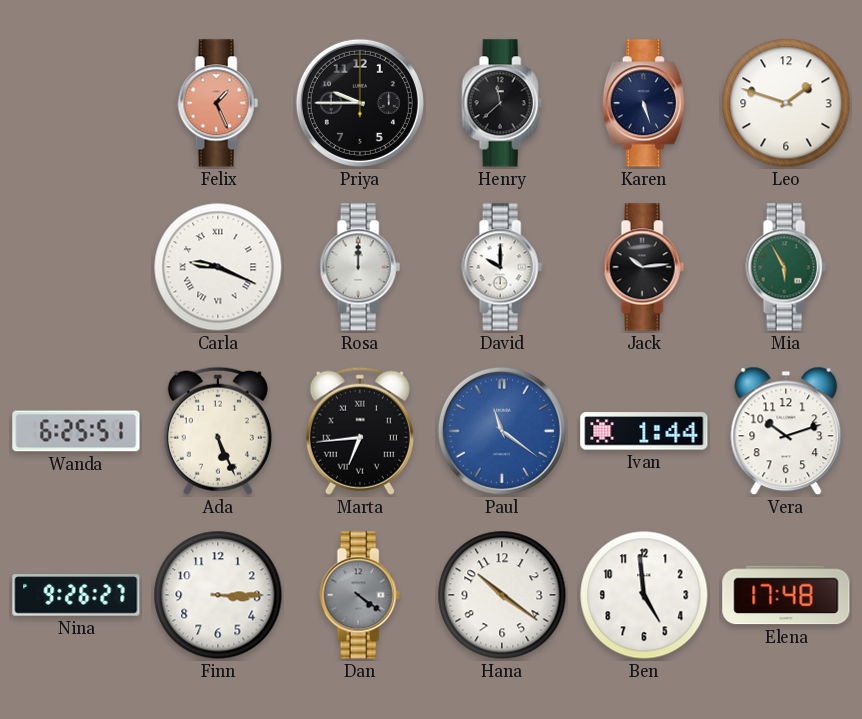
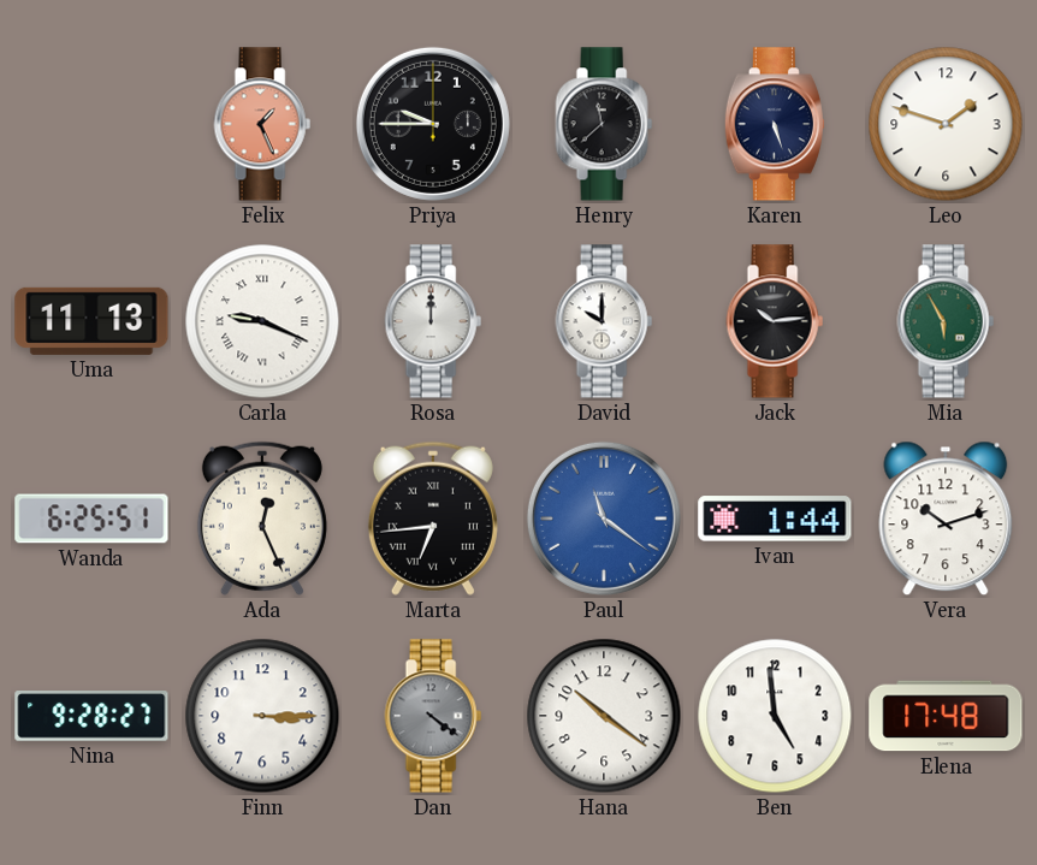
Uma: none -> 11:13
Ada: 5:26 -> 12:26
Nina: 9:26 -> 9:28
